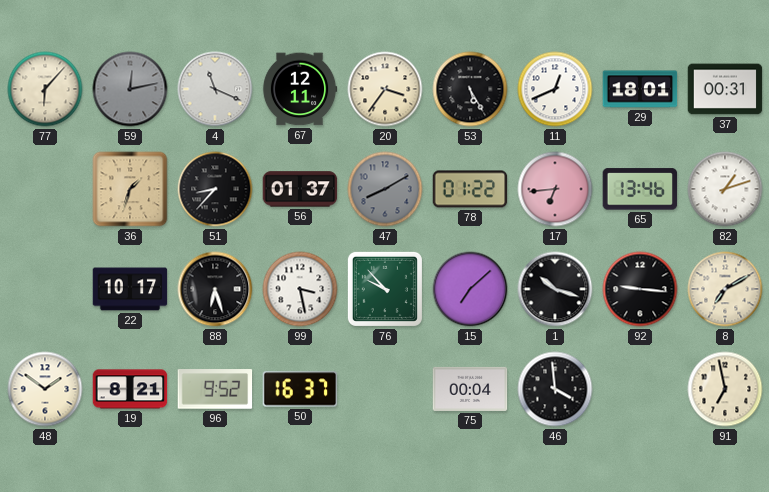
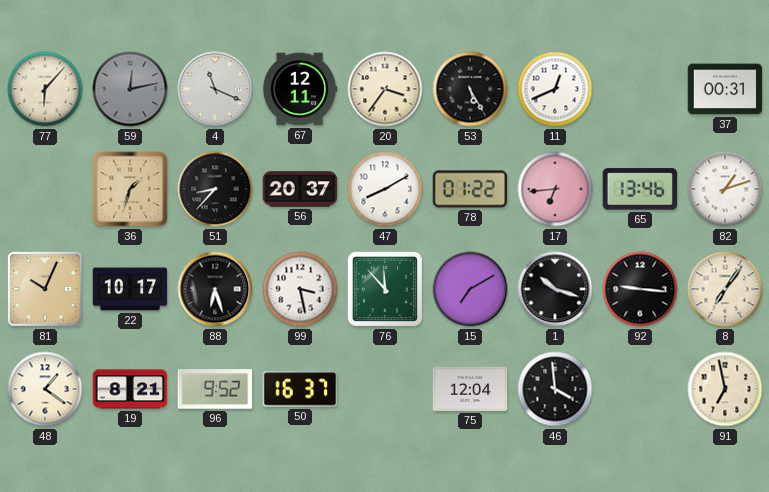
29: 18:01 -> none
56: 01:37 -> 20:37
47 dial: grey -> white
81: none -> 10:04
76: 9:53 -> 11:53
15: 7:08 -> 7:10
8: 7:10 -> 7:06
48: 1:51 -> 1:21
75: 00:04 -> 12:04
